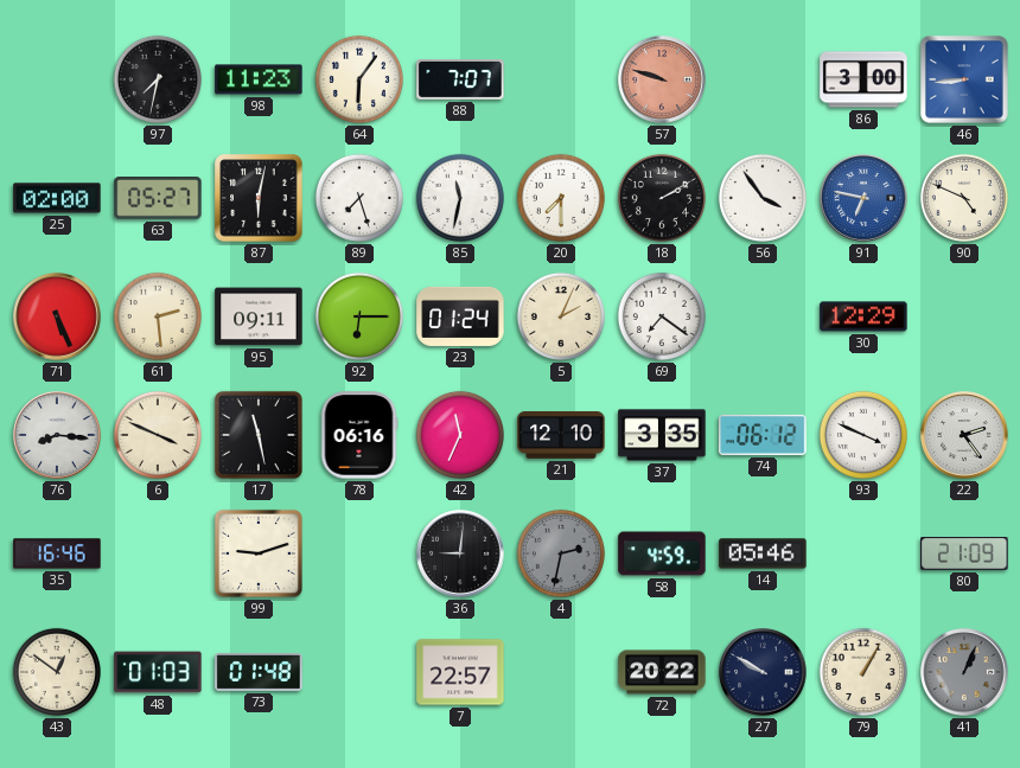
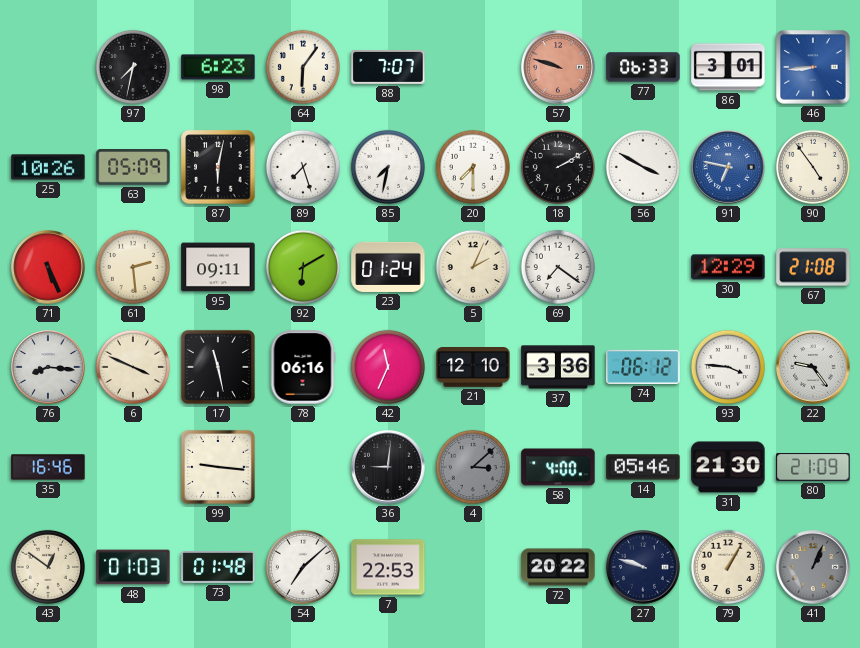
98: 11:23 -> 6:23
77: none -> 06:33
86: 3:00 -> 3:01
25: 02:00 -> 10:26
63: 05:27 -> 05:09
85: 11:32 -> 7:32
56: 3:54 -> 3:50
90: 4:49 -> 4:54
92: 6:15 -> 6:10
67: none -> 21:08
37: 3:35 -> 3:36
93: 3:49 -> 3:46
22: 2:24 -> 9:24
99: 9:12 -> 9:16
4: 2:32 -> 3:08
58: 4:59 -> 4:00
31: none -> 21:30
54: none -> 7:08
7: 22:57 -> 22:53
27: 9:50 -> 9:48
